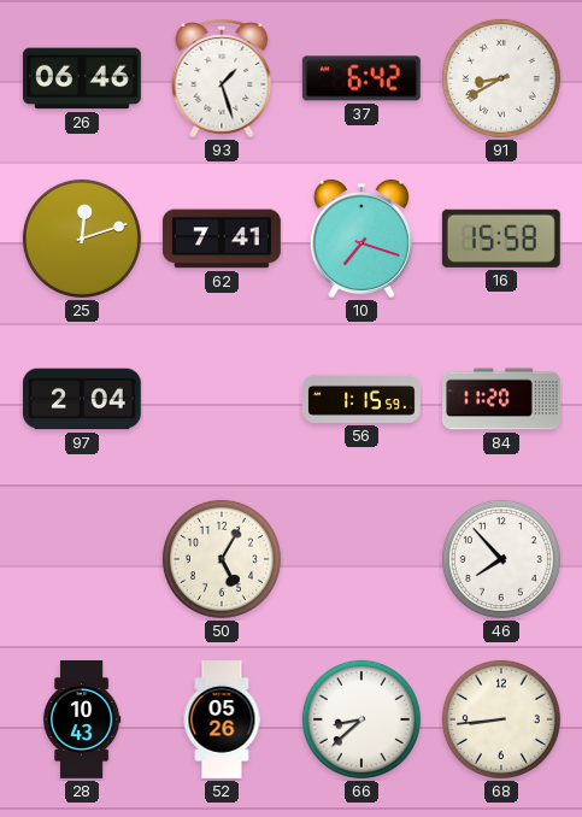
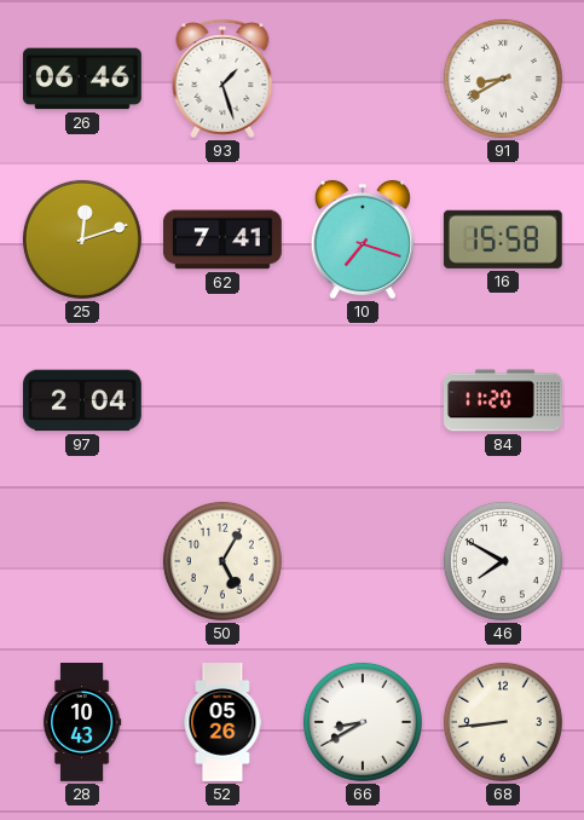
37: 6:42 -> none
56: 1:15 -> none
46: 7:53 -> 7:50
66: 8:38 -> 8:40
